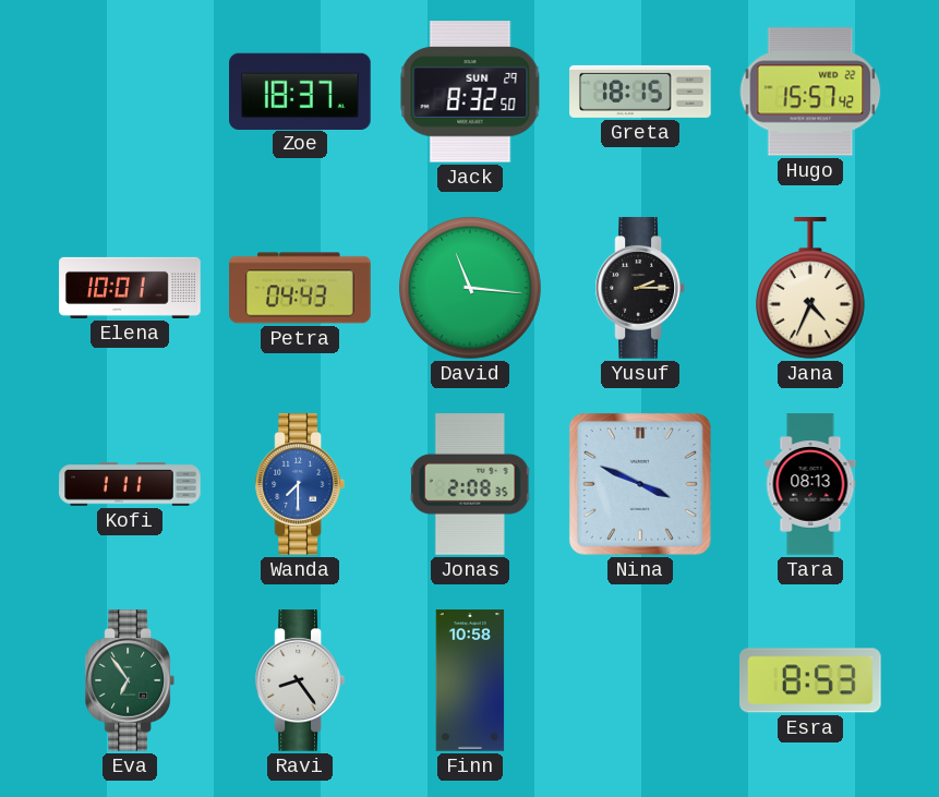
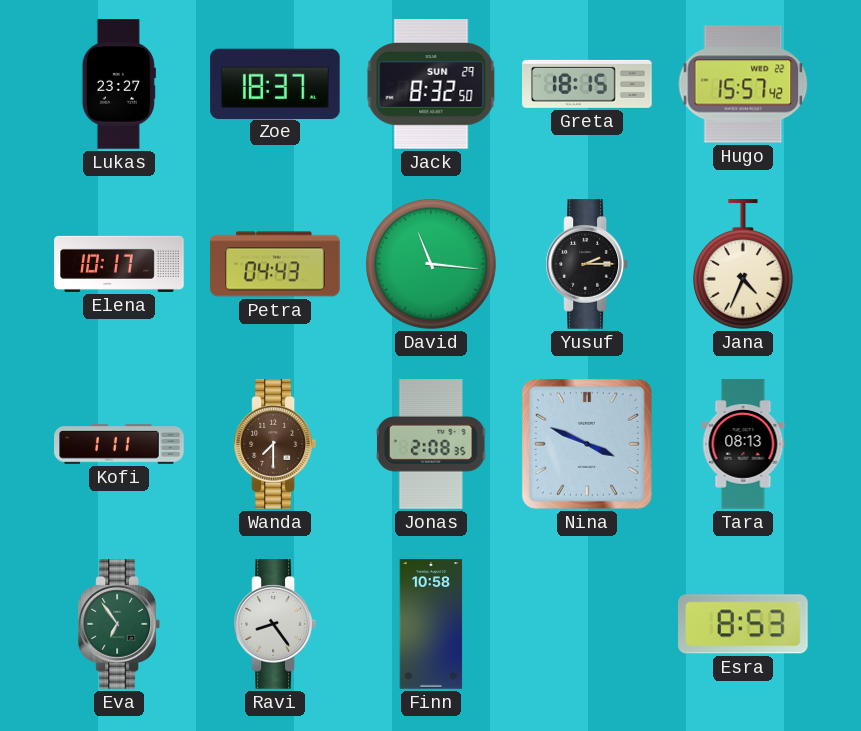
Lukas: none -> 23:27
Elena: 10:01 -> 10:17
Wanda dial: blue -> brown
